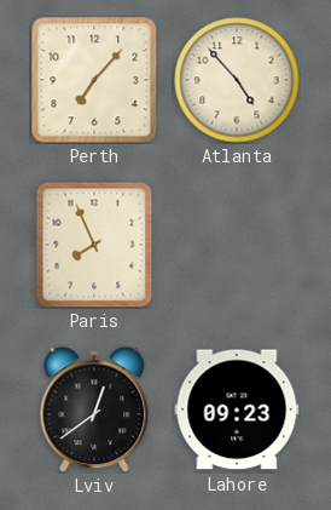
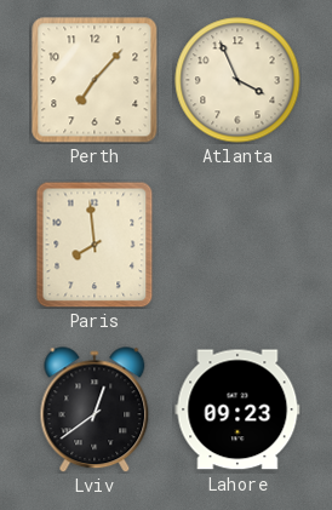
Atlanta: 4:53 -> 3:56
Paris: 7:56 -> 7:59
